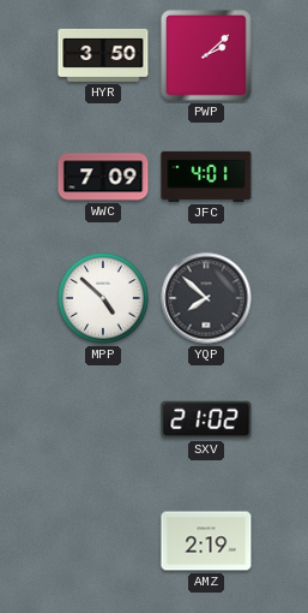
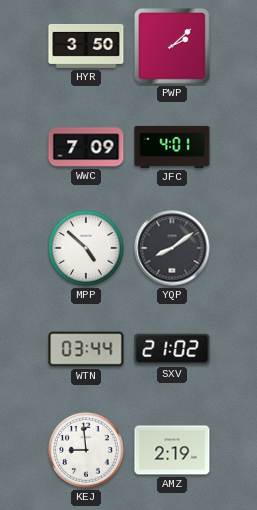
YQP: 7:52 -> 8:09
WTN: none -> 03:44
KEJ: none -> 8:59
